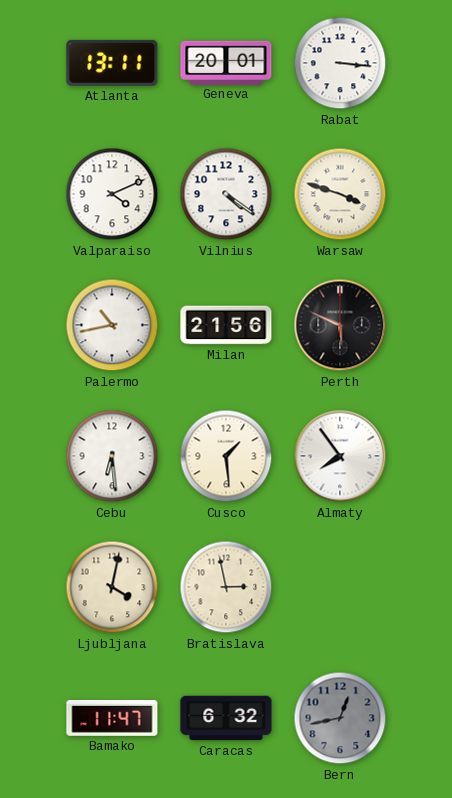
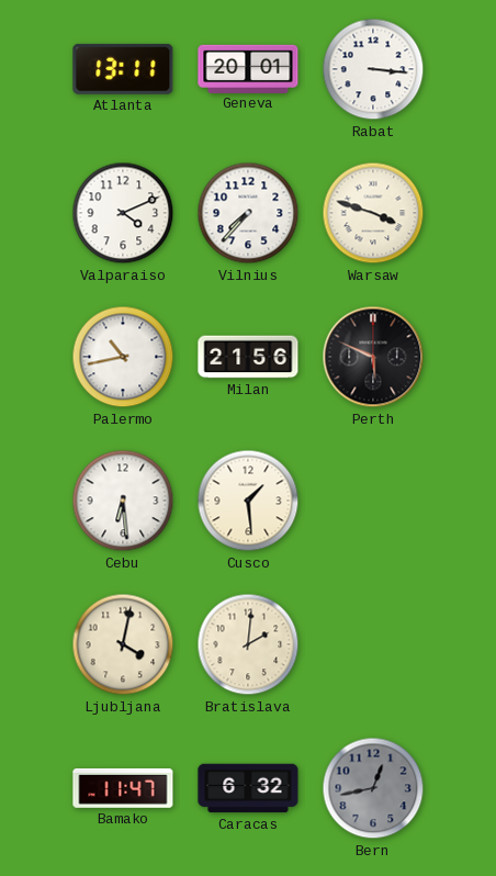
Vilnius: 4:21 -> 7:37
Almaty: 7:54 -> none
Bratislava: 2:58 -> 2:01
